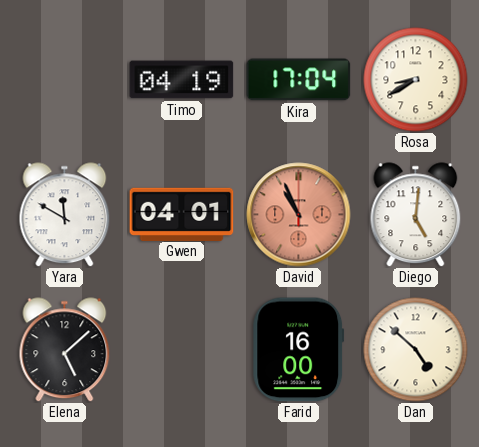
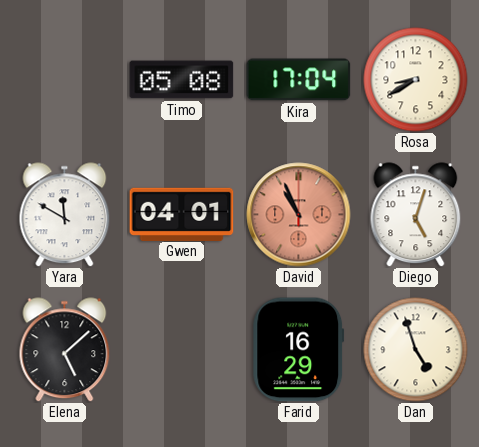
Timo: 04:19 -> 05:08
Diego: 5:01 -> 5:03
Farid: 16:00 -> 16:29
Dan: 4:52 -> 4:57
